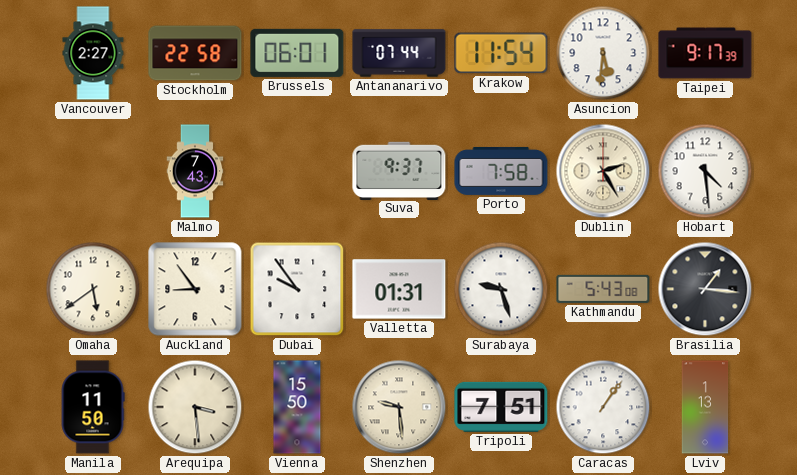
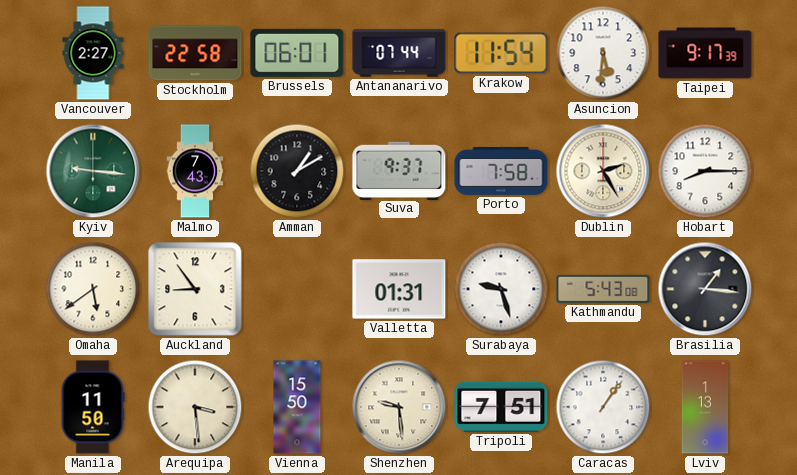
Kyiv: none -> 9:16
Amman: none -> 1:10
Hobart: 4:29 -> 8:15
Dubai: 9:54 -> none
